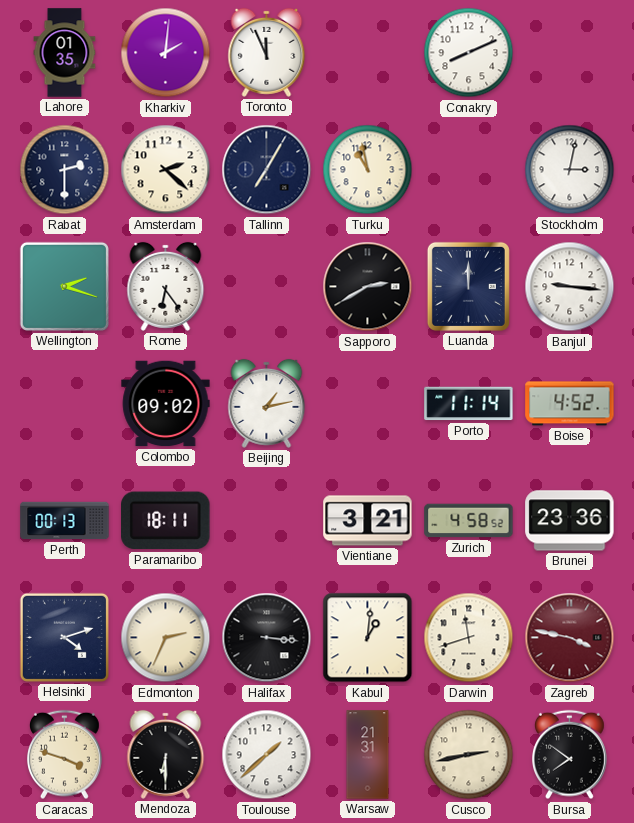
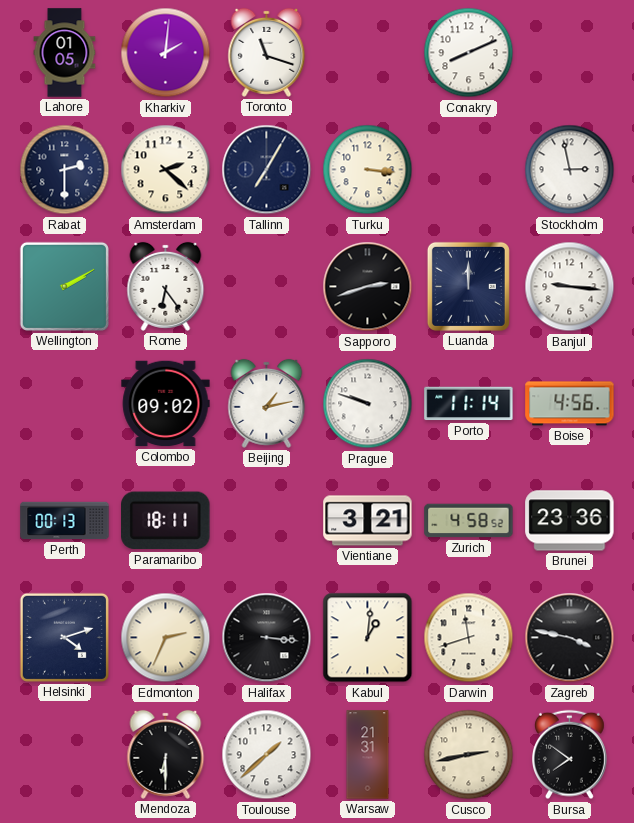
Lahore: 01:35 -> 01:05
Toronto: 11:56 -> 11:18
Turku: 10:58 -> 3:16
Stockholm: 3:02 -> 2:58
Wellington: 2:18 -> 2:10
Sapporo: 2:40 -> 2:42
Prague: none -> 9:48
Boise: 4:52 -> 4:56
Zagreb dial: burgundy -> black
Caracas: 3:48 -> none
